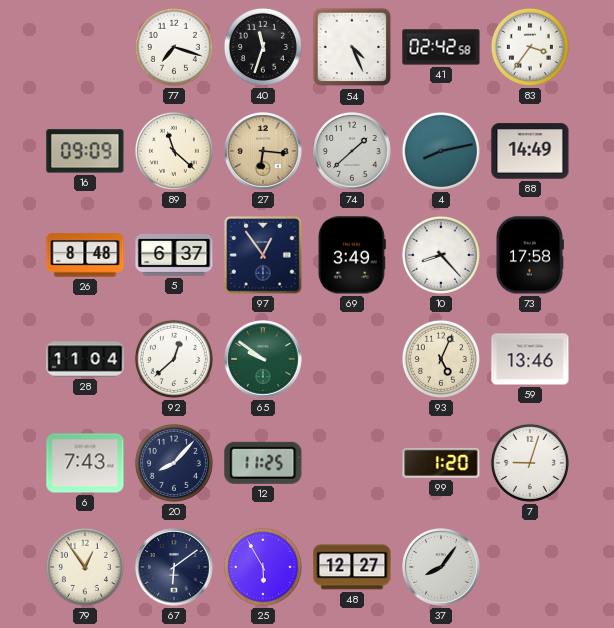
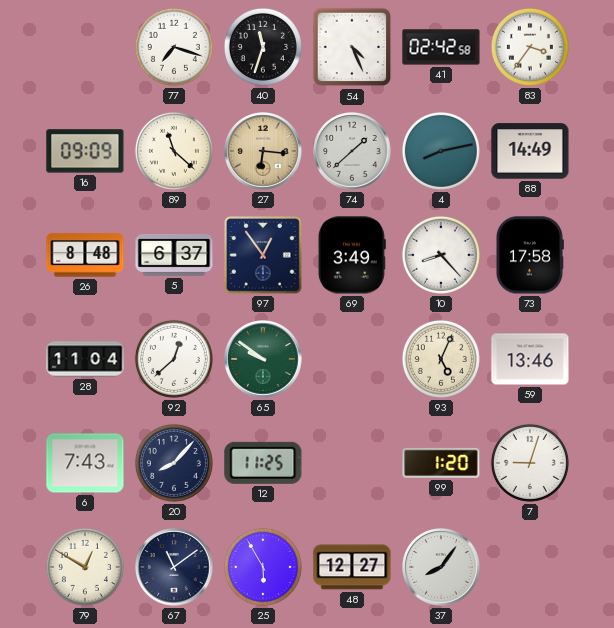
79: 12:54 -> 12:50
67: 6:09 -> 11:09
